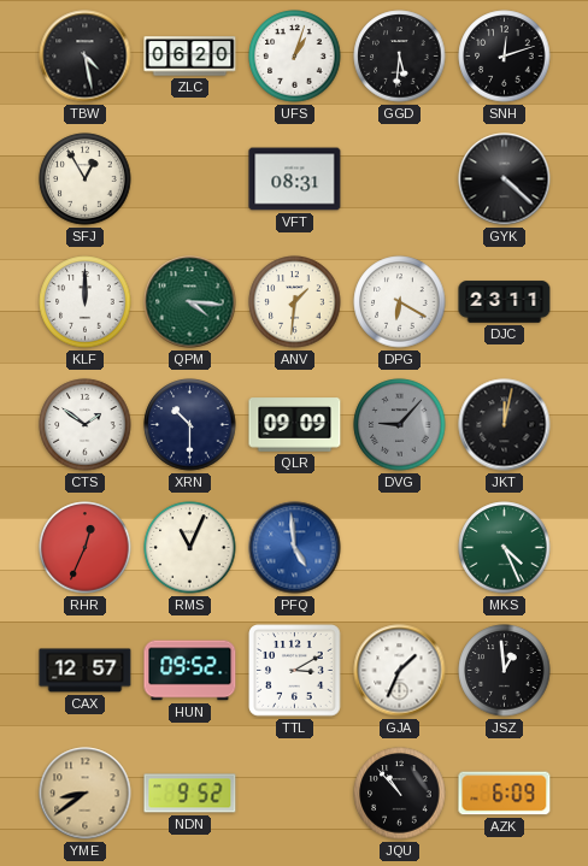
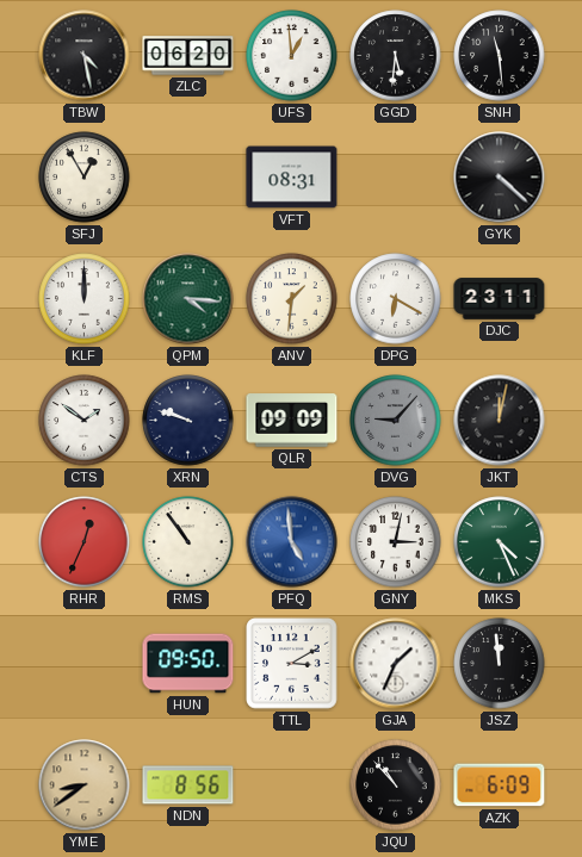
UFS: 1:03 -> 12:59
SNH: 12:12 -> 11:29
XRN: 10:30 -> 9:48
RMS: 11:04 -> 10:54
GNY: none -> 3:02
CAX: 12:57 -> none
HUN: 09:52 -> 09:50
JSZ: 12:59 -> 11:59
NDN: 9:52 -> 8:56
